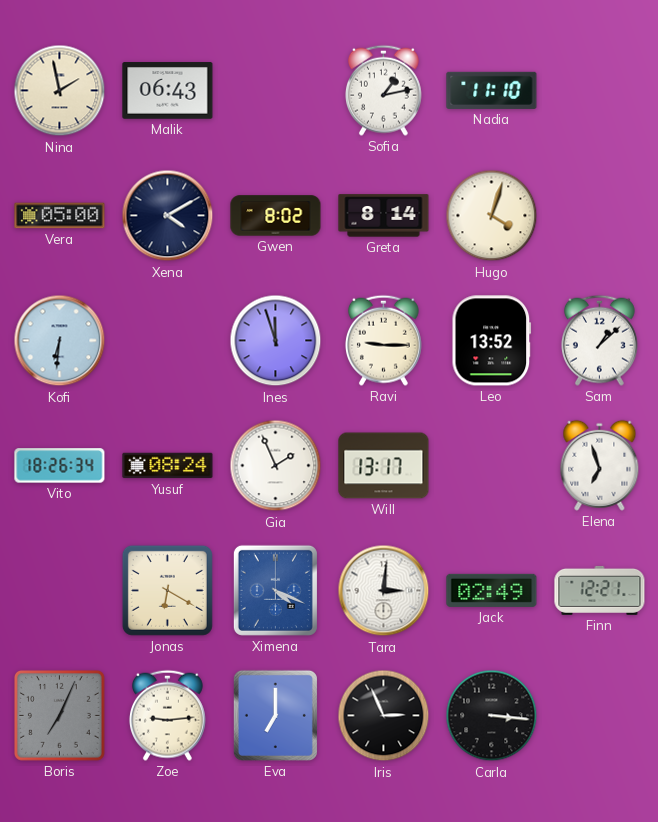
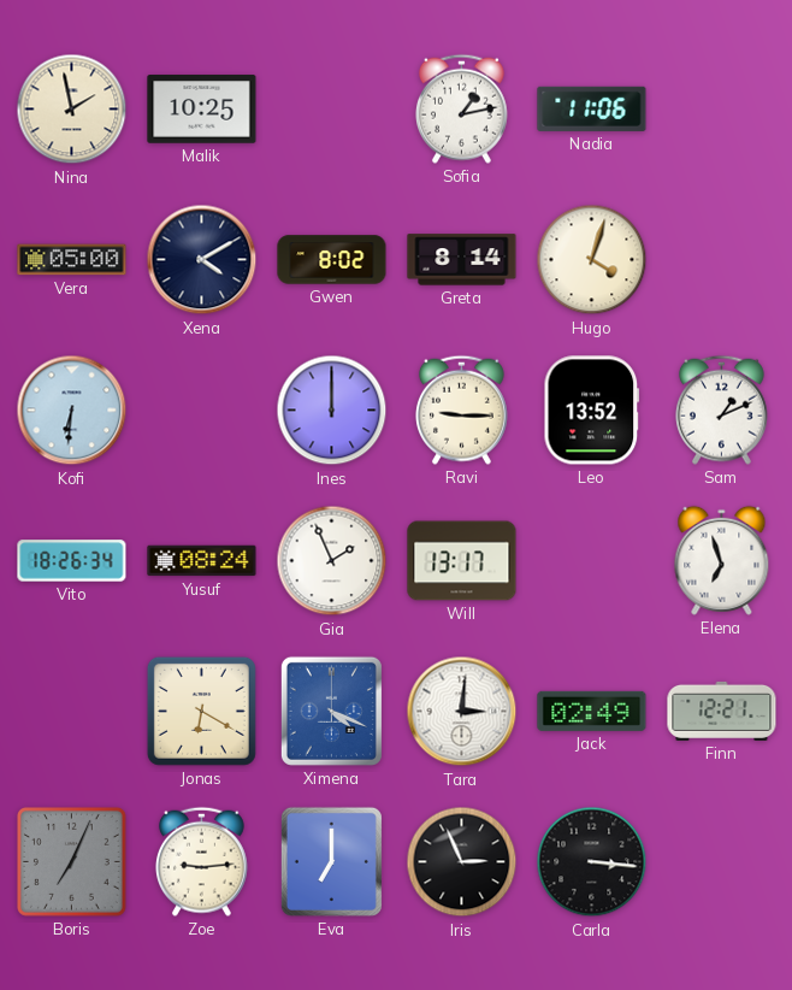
Malik: 06:43 -> 10:25
Nadia: 11:10 -> 11:06
Ines: 11:57 -> 12:00
Sam: 1:08 -> 1:11
